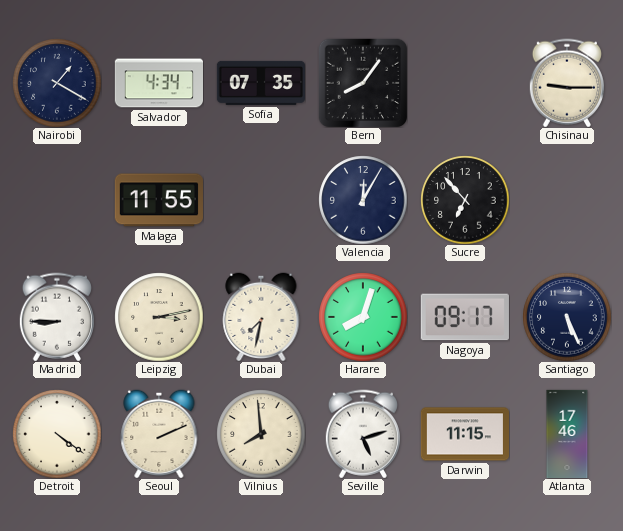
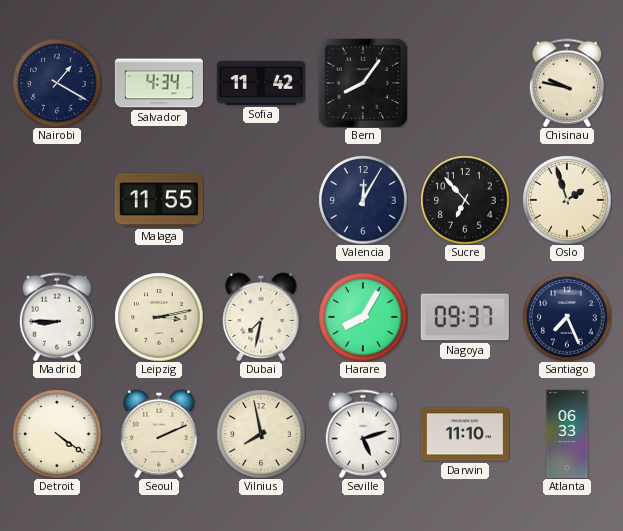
Sofia: 07:35 -> 11:42
Chisinau: 9:15 -> 9:47
Oslo: none -> 1:57
Harare: 8:03 -> 8:05
Nagoya: 09:17 -> 09:37
Santiago: 5:26 -> 7:26
Vilnius: 7:59 -> 7:58
Darwin: 11:15 -> 11:10
Atlanta: 17:46 -> 06:33
